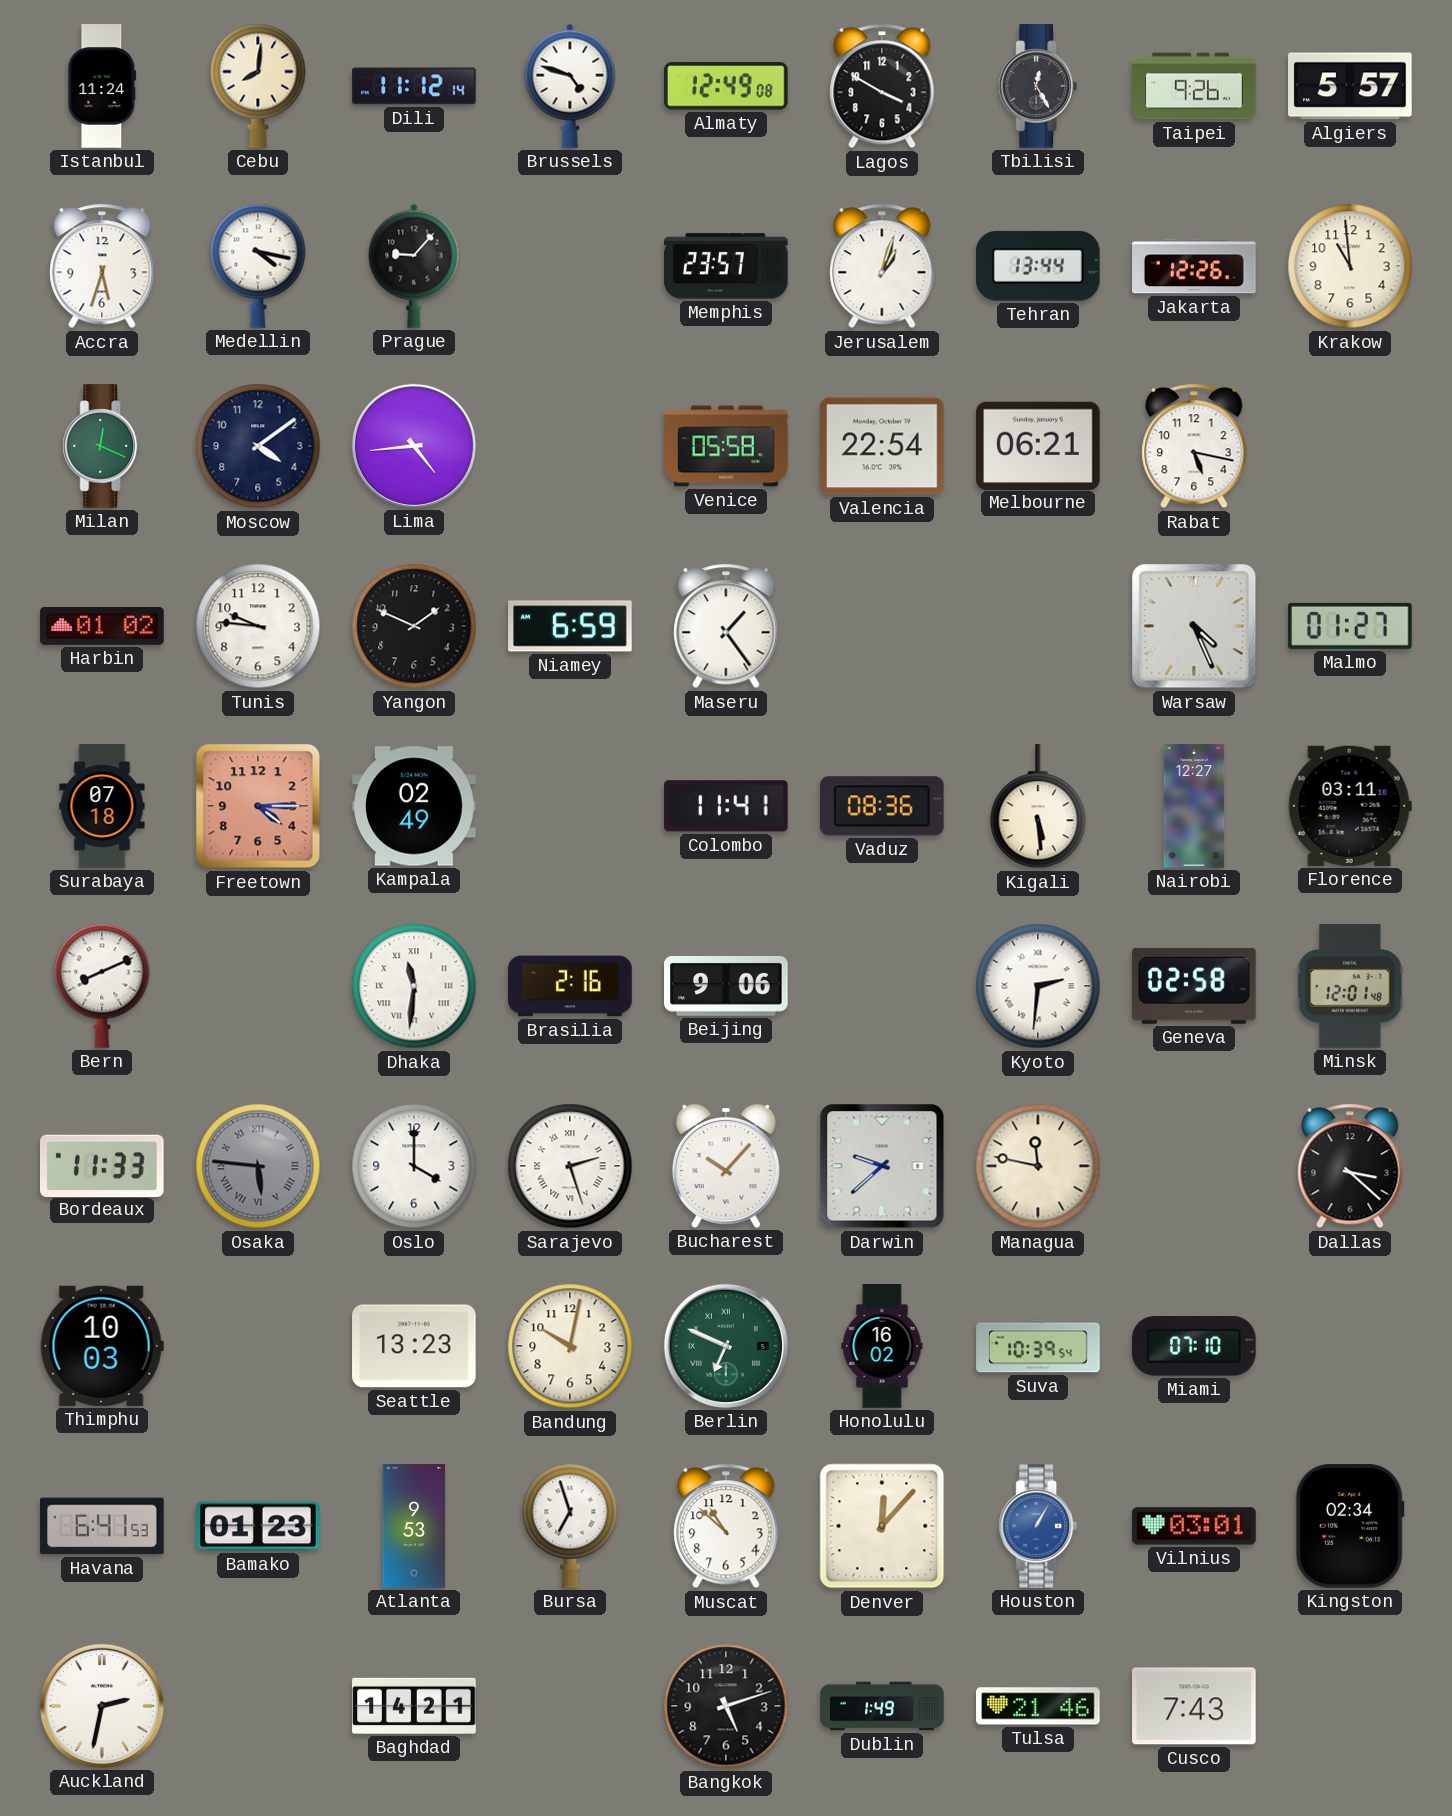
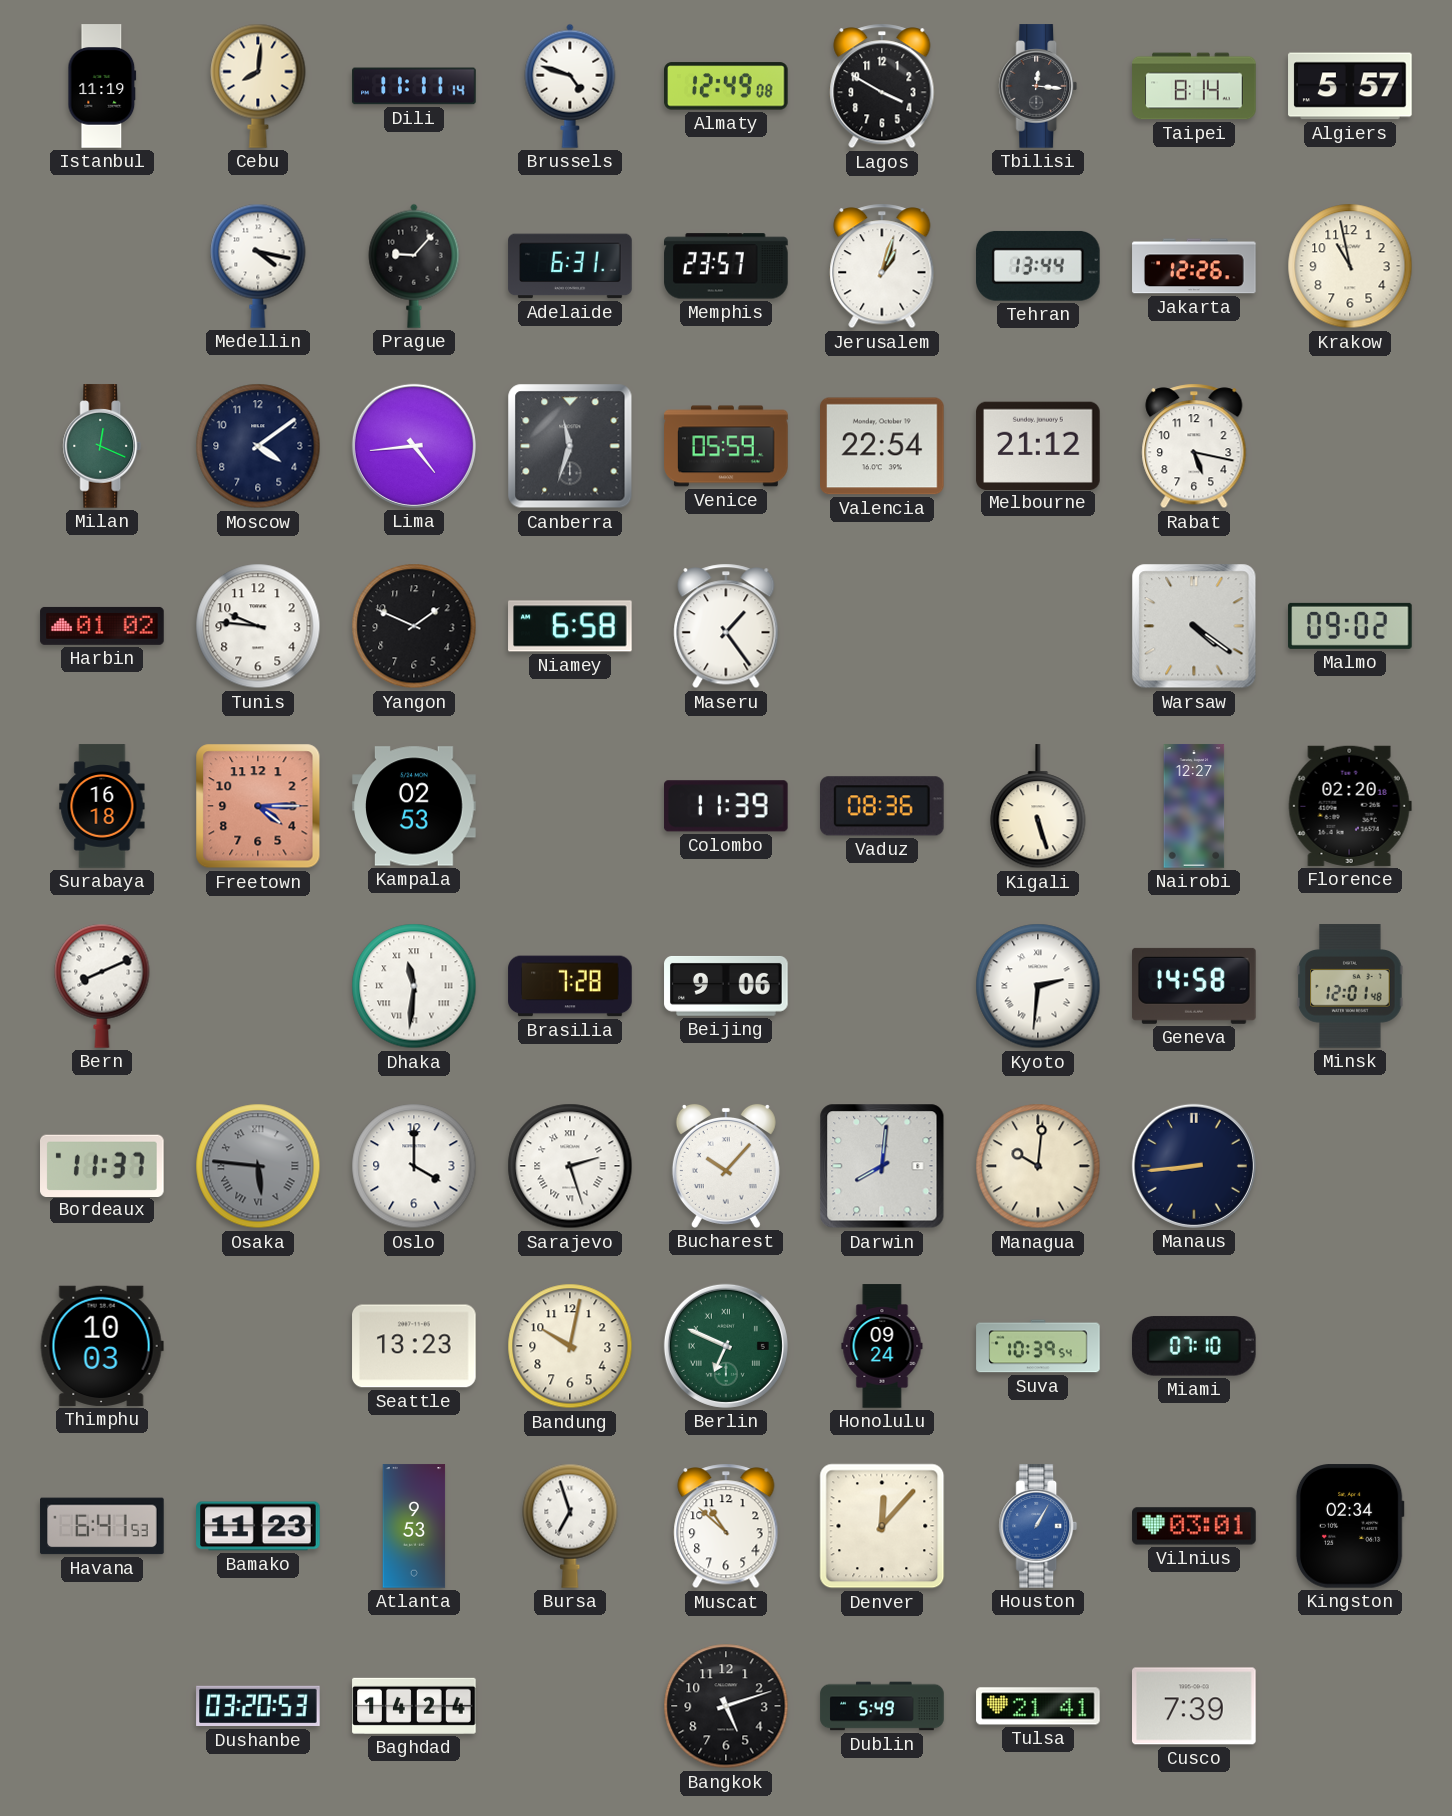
Istanbul: 11:24 -> 11:19
Dili: 11:12 -> 11:11
Tbilisi: 12:25 -> 12:16
Taipei: 9:26 -> 8:14
Accra: 5:33 -> none
Adelaide: none -> 6:31
Krakow: 10:59 -> 10:58
Canberra: none -> 11:33
Venice: 05:58 -> 05:59
Melbourne: 06:21 -> 21:12
Niamey: 6:59 -> 6:58
Warsaw: 4:26 -> 4:21
Malmo: 01:27 -> 09:02
Surabaya: 07:18 -> 16:18
Kampala: 02:49 -> 02:53
Colombo: 11:41 -> 11:39
Kigali: 5:29 -> 5:27
Florence: 03:11 -> 02:20
Brasilia: 2:16 -> 7:28
Geneva: 02:58 -> 14:58
Bordeaux: 11:33 -> 11:37
Darwin: 9:38 -> 8:01
Managua: 11:47 -> 10:01
Manaus: none -> 8:44
Dallas: 3:22 -> none
Honolulu: 16:02 -> 09:24
Bamako: 01:23 -> 11:23
Auckland: 2:32 -> none
Dushanbe: none -> 03:20
Baghdad: 14:21 -> 14:24
Dublin: 1:49 -> 5:49
Tulsa: 21:46 -> 21:41
Cusco: 7:43 -> 7:39
